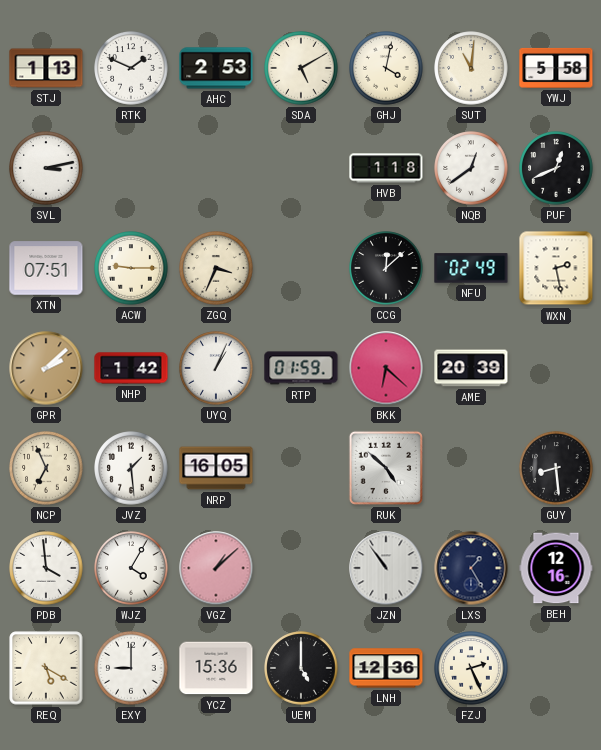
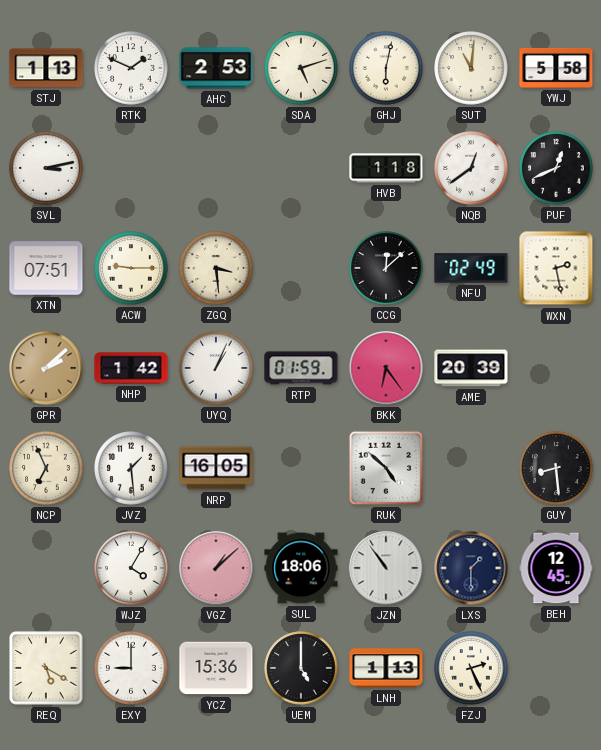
SDA: 5:10 -> 5:12
GHJ: 4:02 -> 6:02
ZGQ: 3:34 -> 3:29
BKK: 6:22 -> 6:24
PDB: 3:59 -> none
SUL: none -> 18:06
LXS: 1:25 -> 1:30
BEH: 12:16 -> 12:45
LNH: 12:36 -> 1:13
